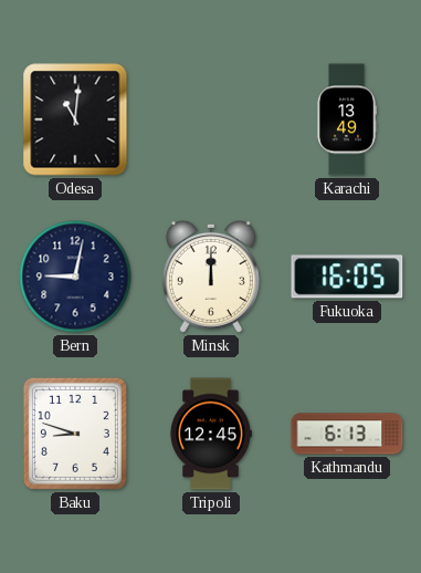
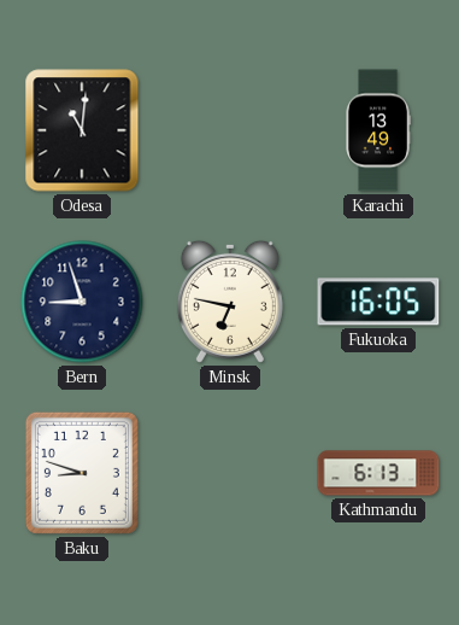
Bern: 9:02 -> 8:57
Minsk: 12:00 -> 6:47
Tripoli: 12:45 -> none
